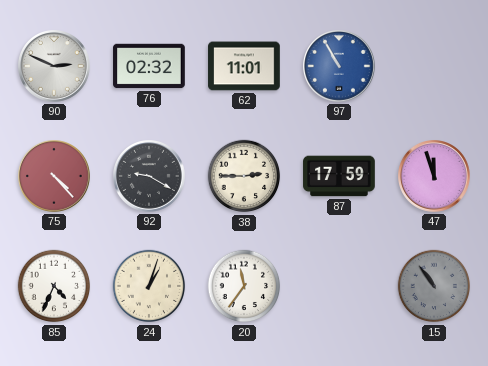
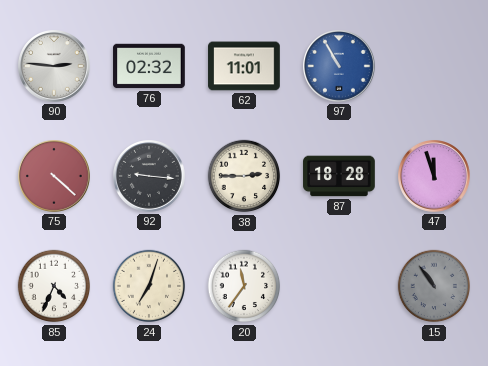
90: 2:49 -> 2:46
75: 4:23 -> 4:22
92: 9:20 -> 9:16
87: 17:59 -> 18:28
24: 1:03 -> 7:03
